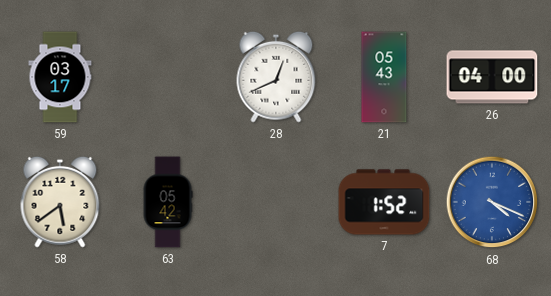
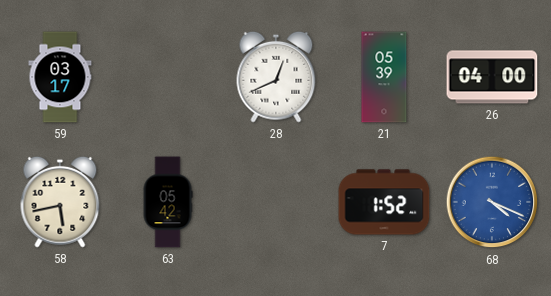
21: 05:43 -> 05:39
58: 5:39 -> 5:43
